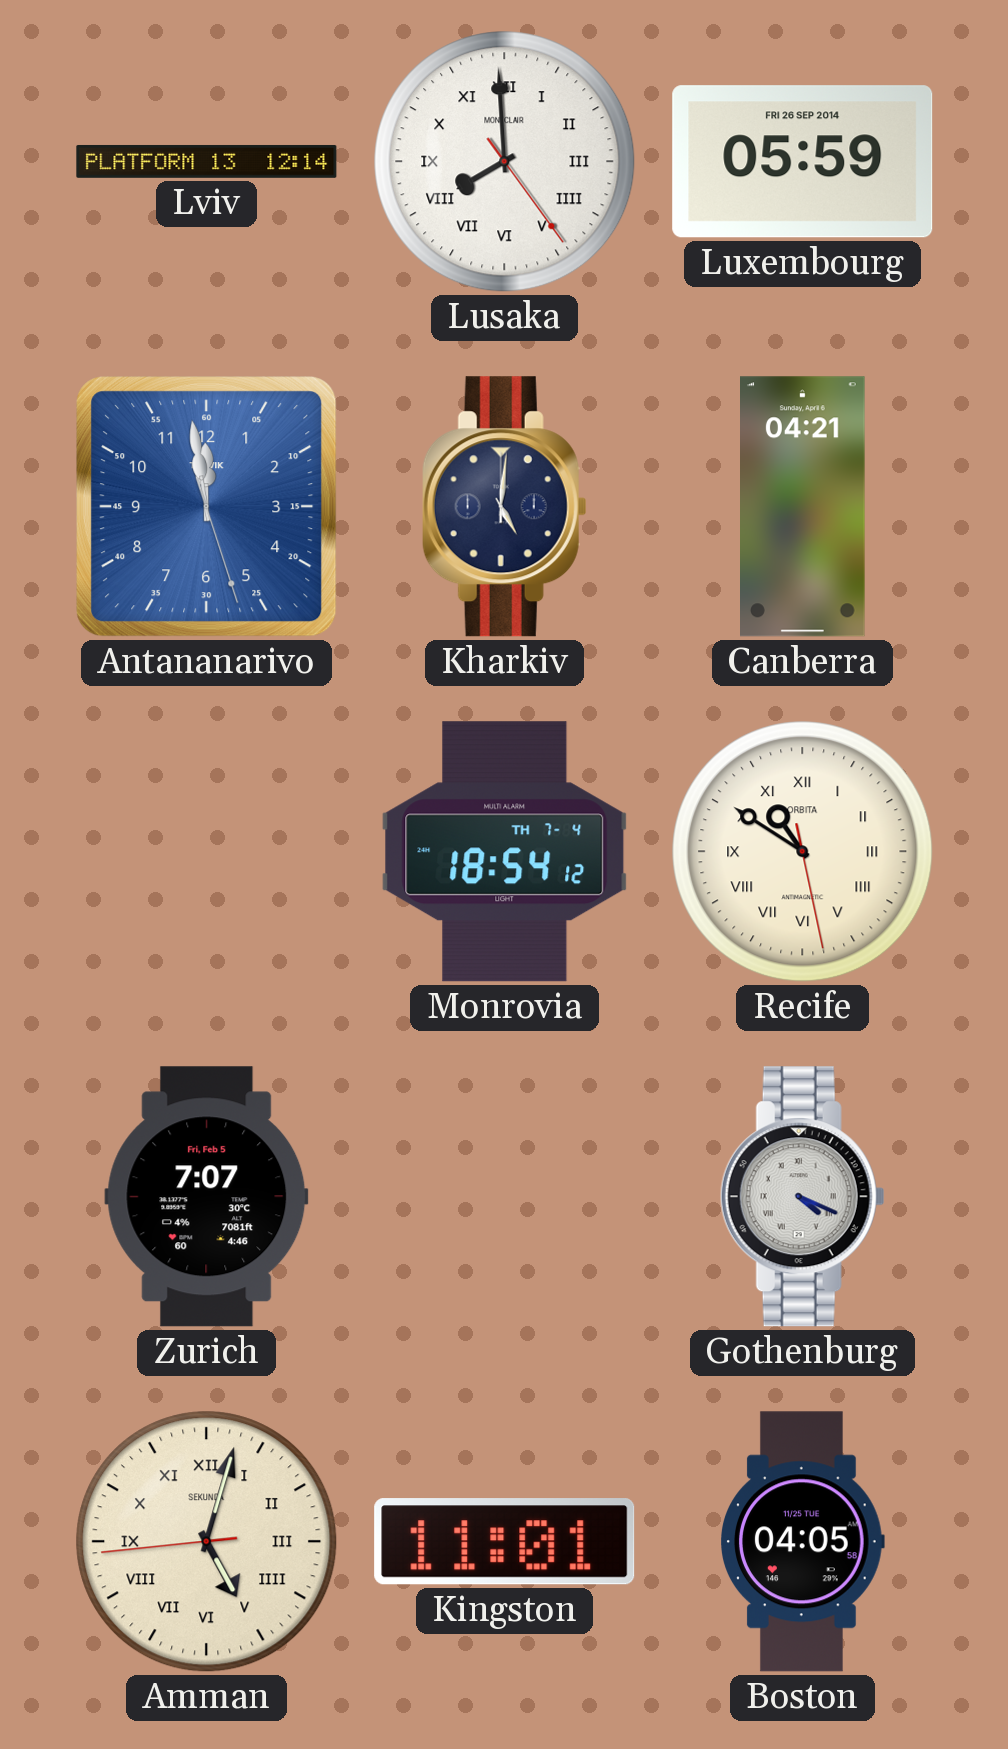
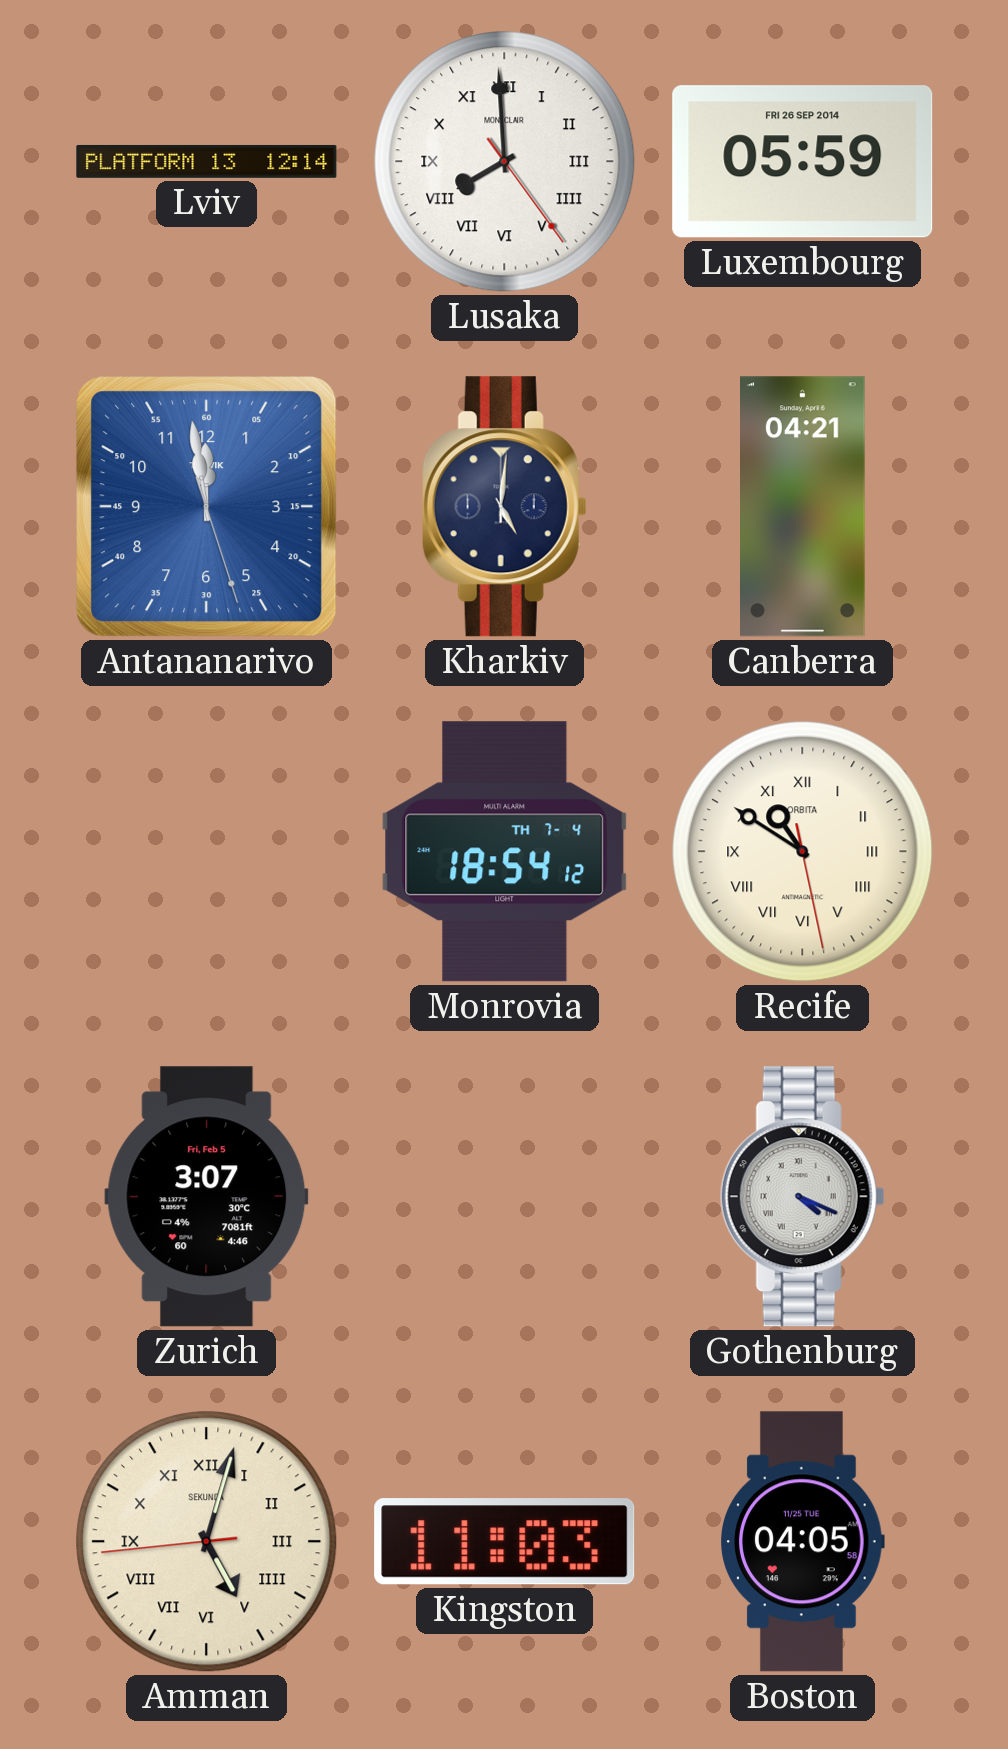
Zurich: 7:07 -> 3:07
Kingston: 11:01 -> 11:03
